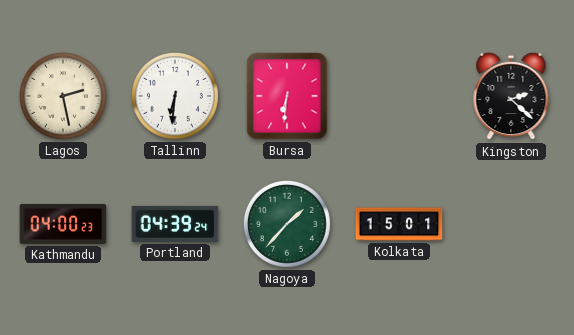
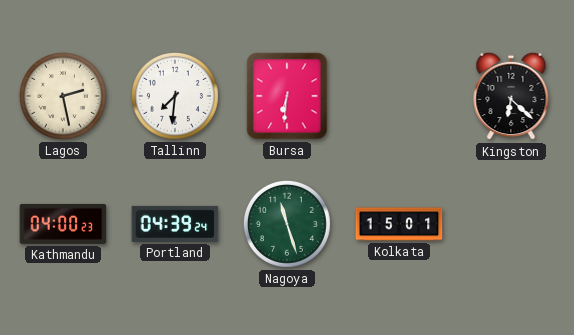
Tallinn: 6:31 -> 7:31
Kingston: 2:22 -> 6:22
Nagoya: 1:37 -> 11:27
